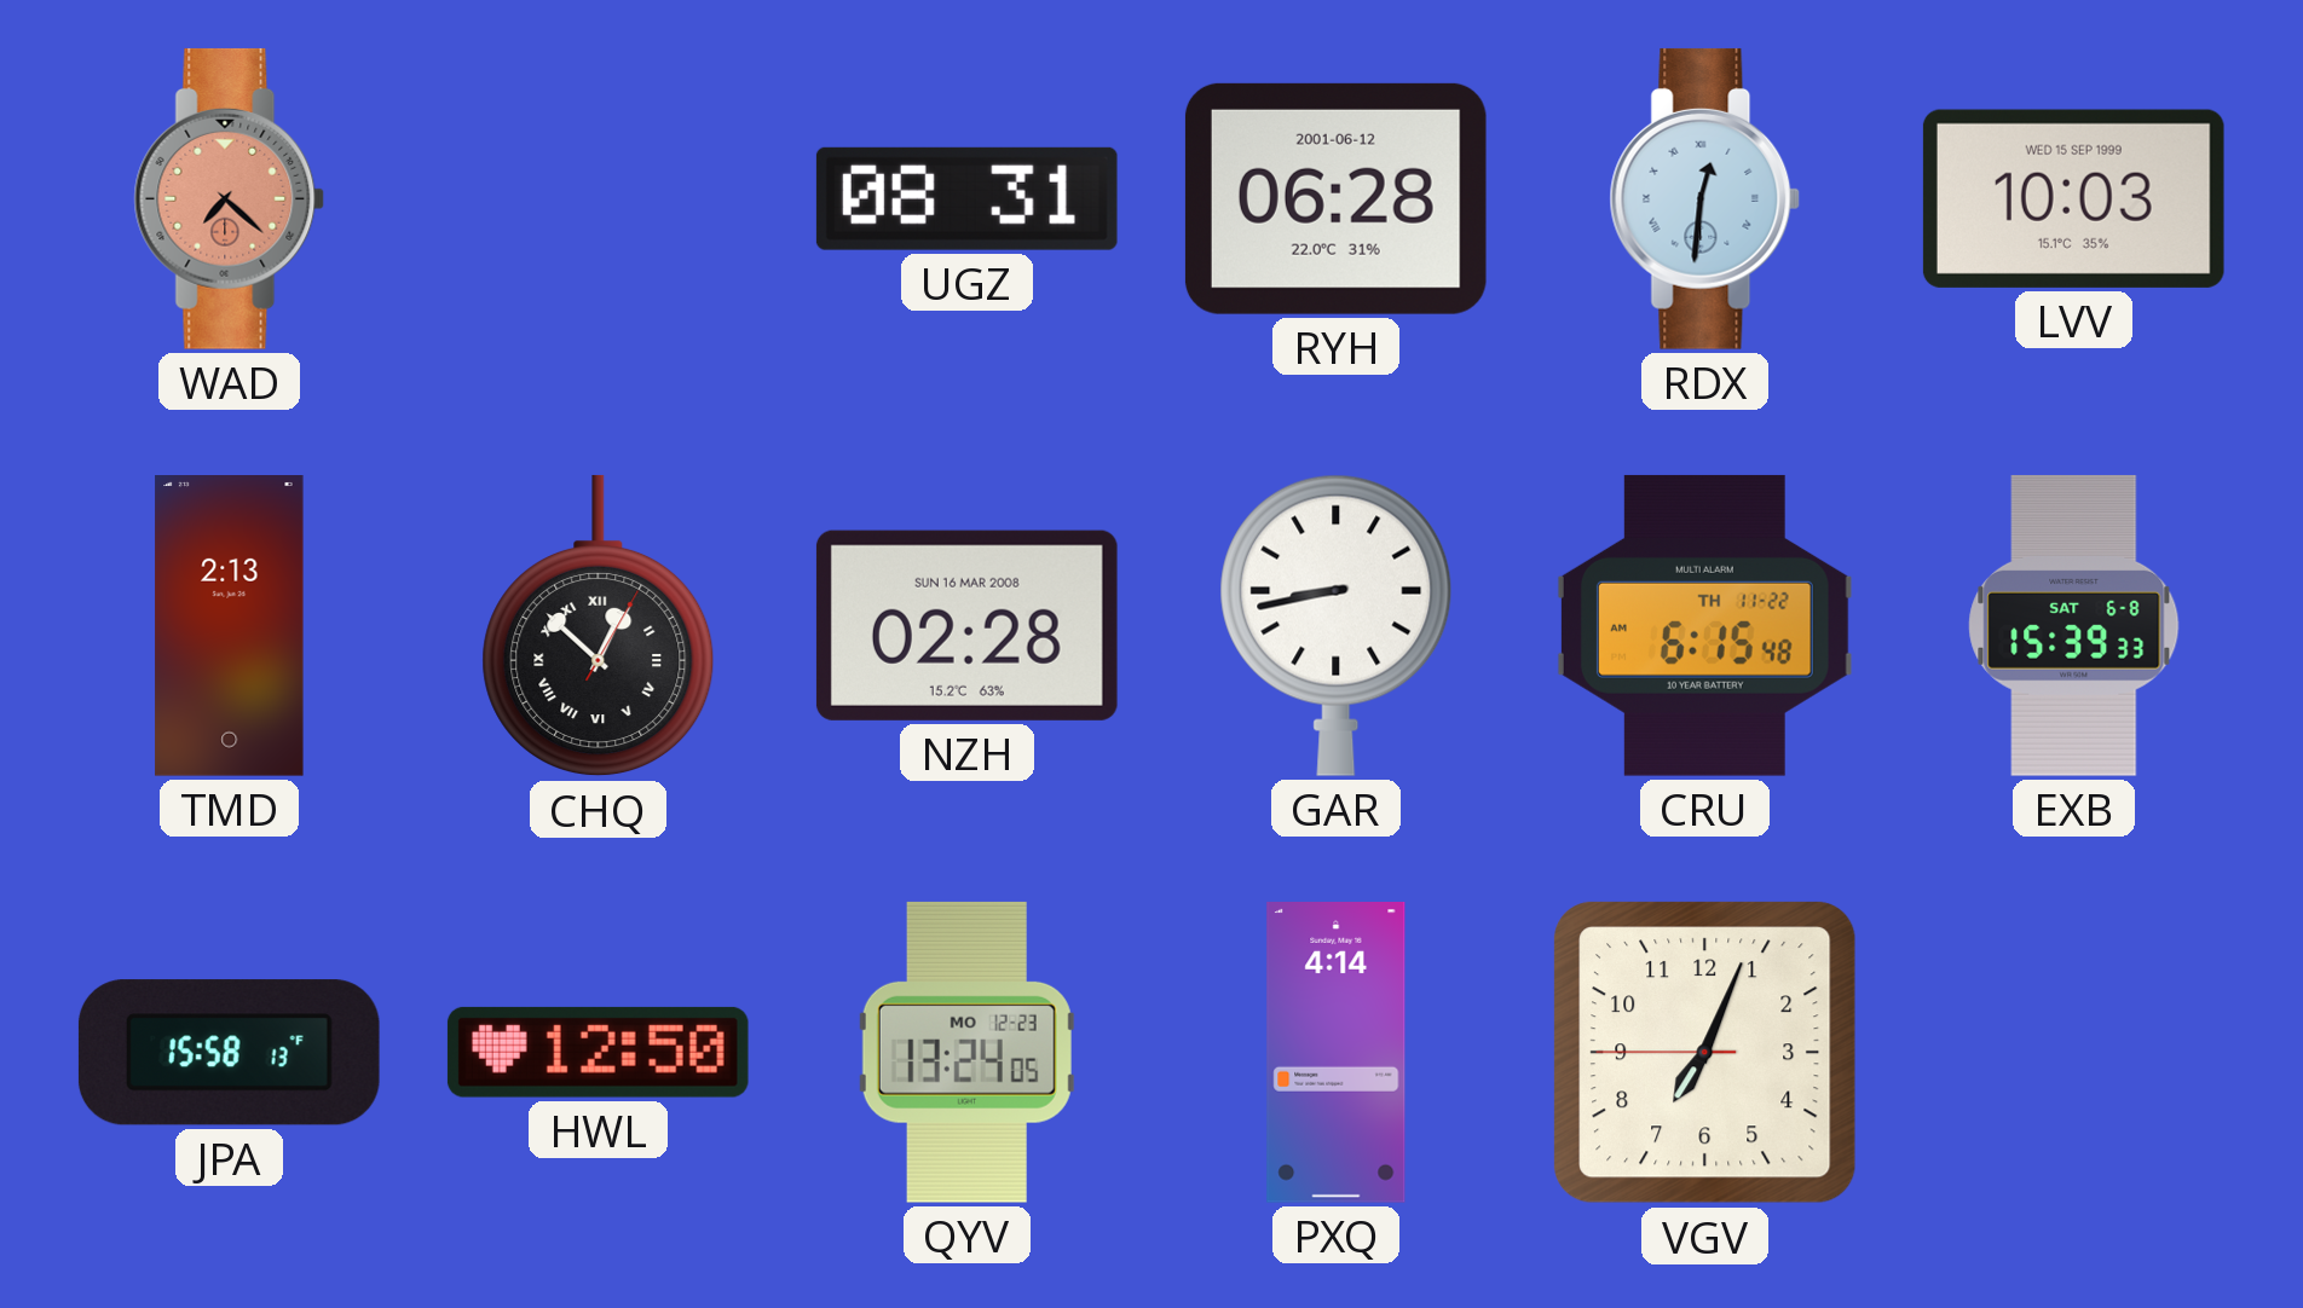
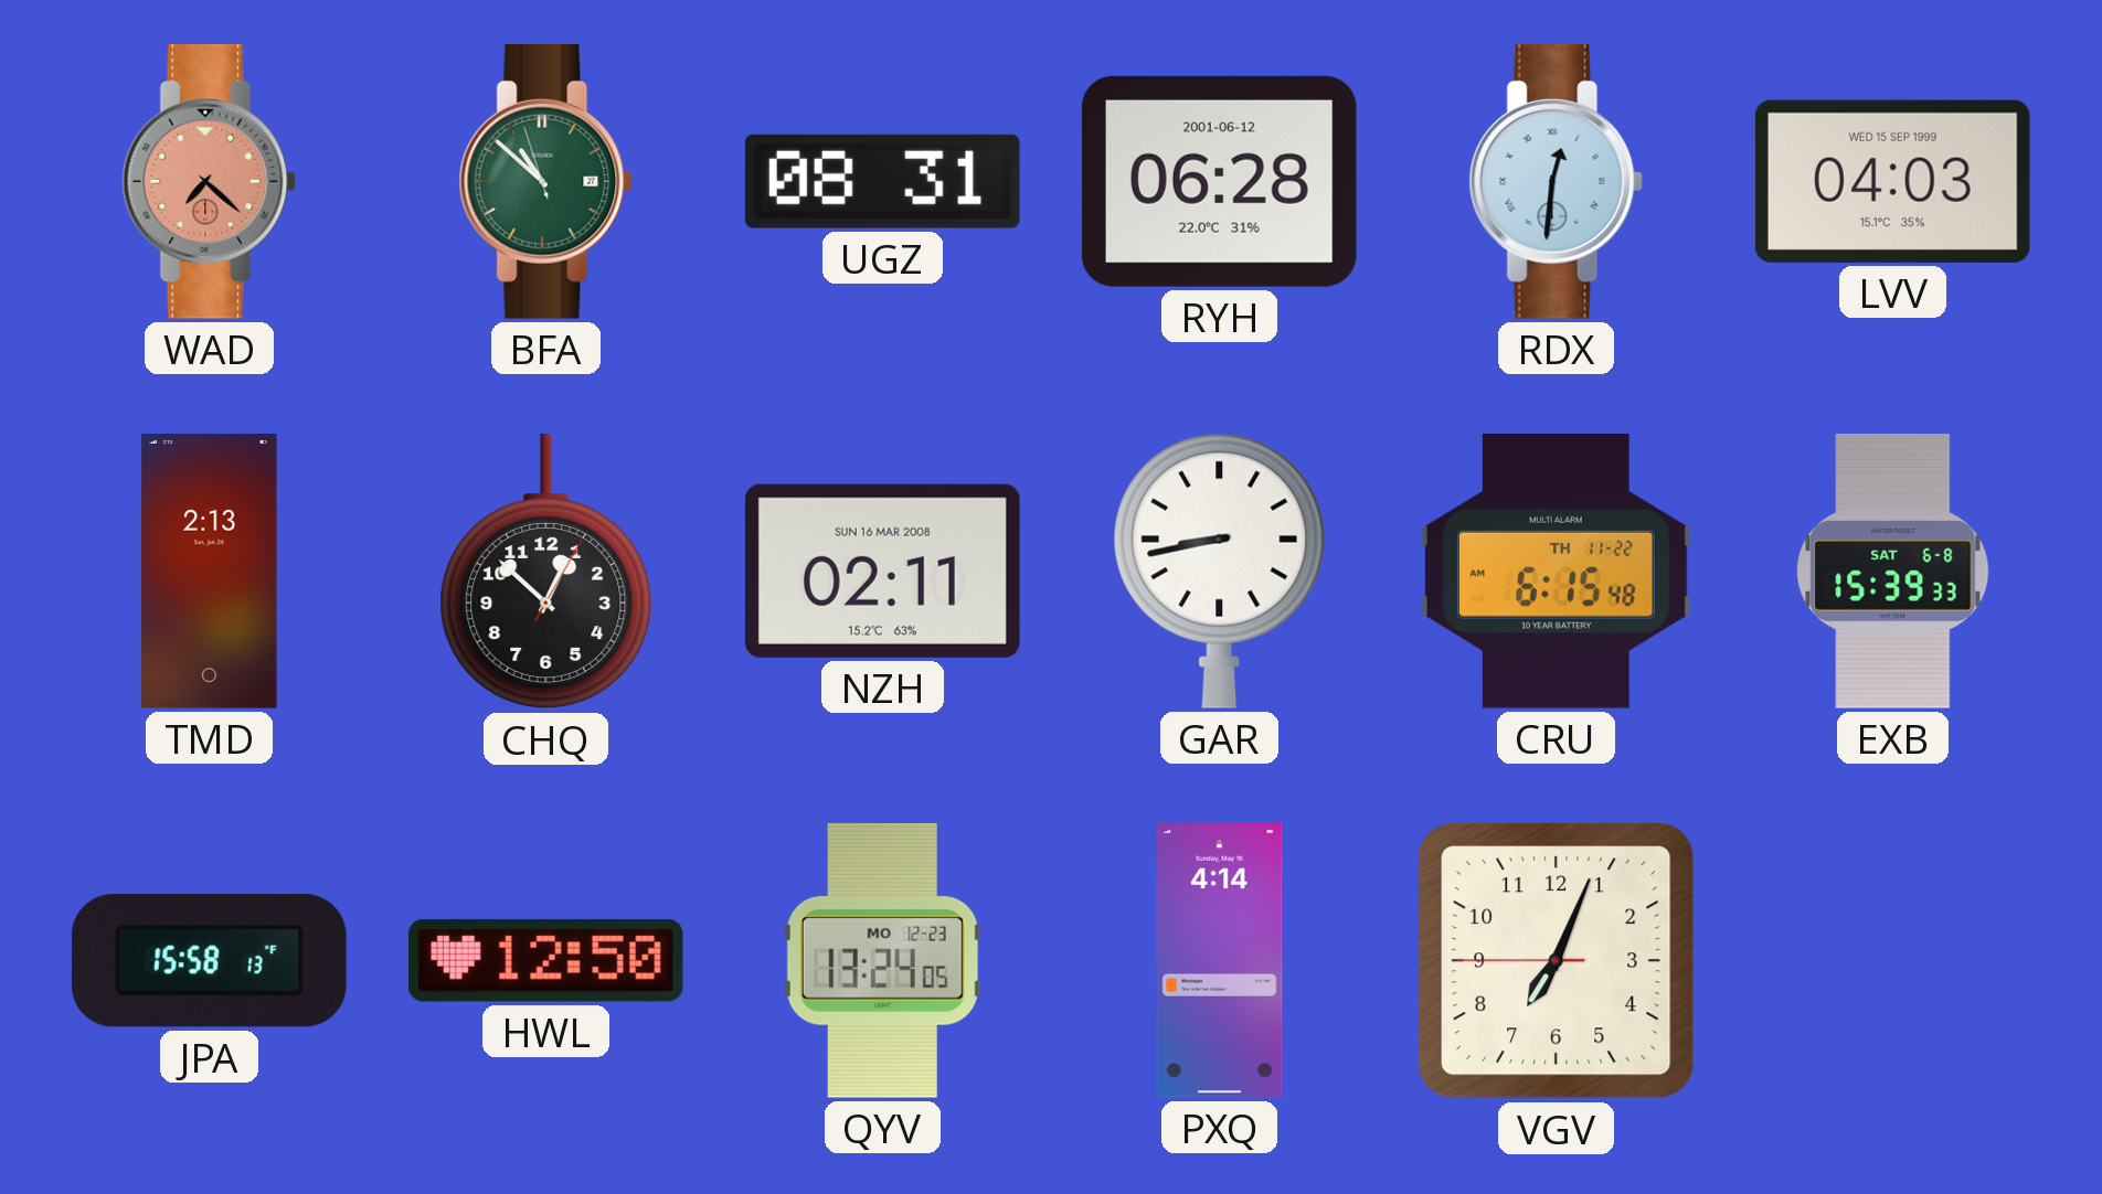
BFA: none -> 10:51
LVV: 10:03 -> 04:03
CHQ numerals: Roman -> Arabic
NZH: 02:28 -> 02:11
